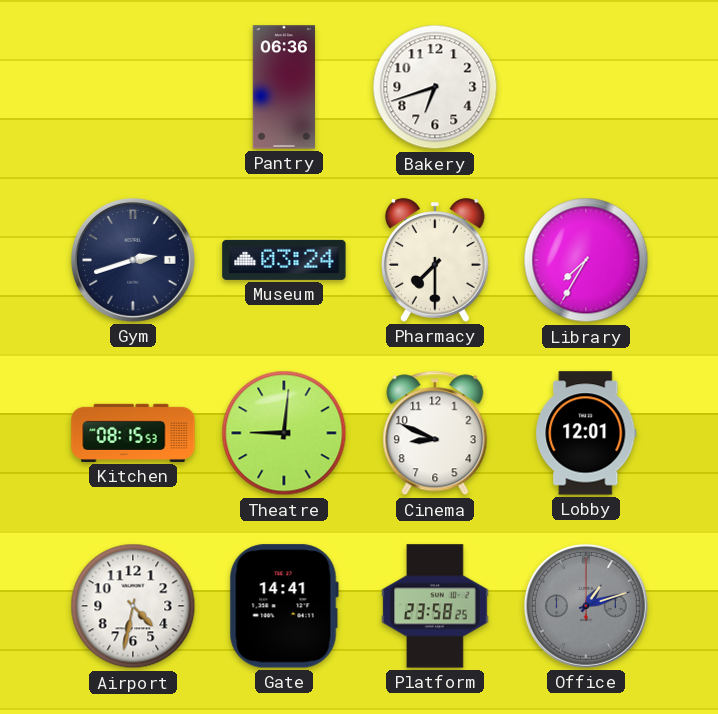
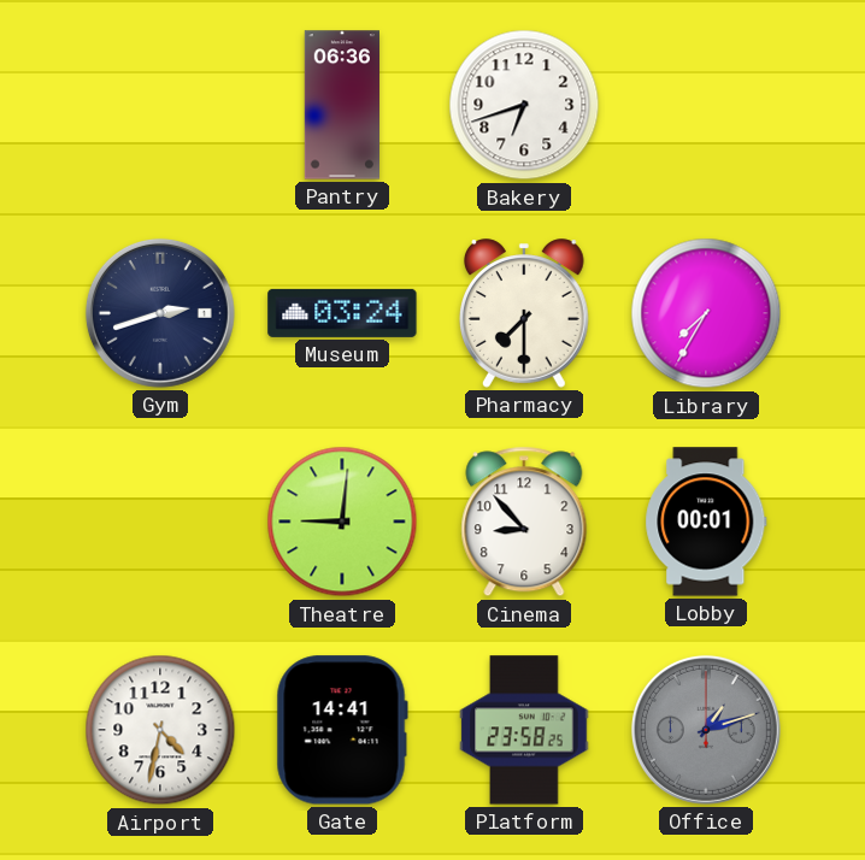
Kitchen: 08:15 -> none
Cinema: 8:49 -> 8:53
Lobby: 12:01 -> 00:01
